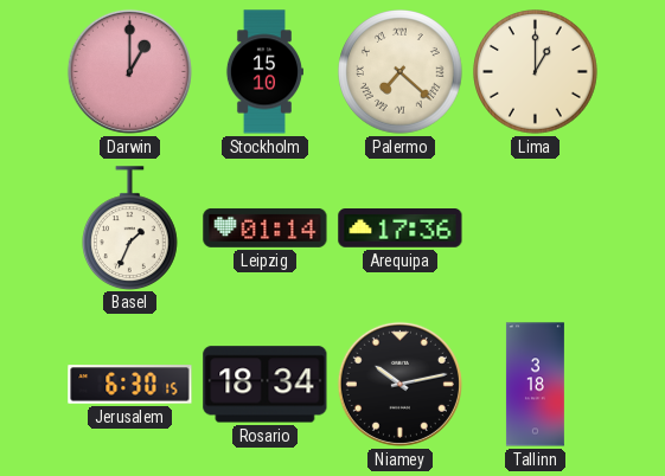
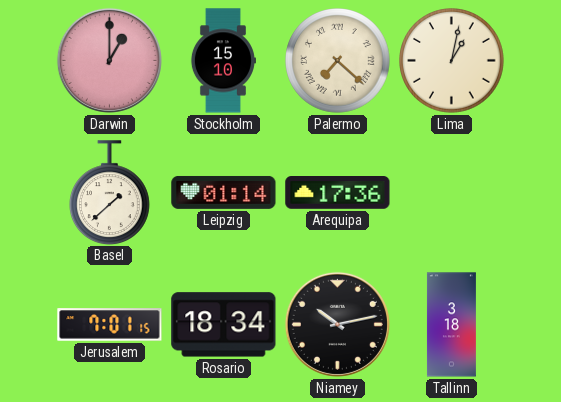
Lima: 1:00 -> 1:02
Basel: 1:34 -> 1:38
Jerusalem: 6:30 -> 7:01
